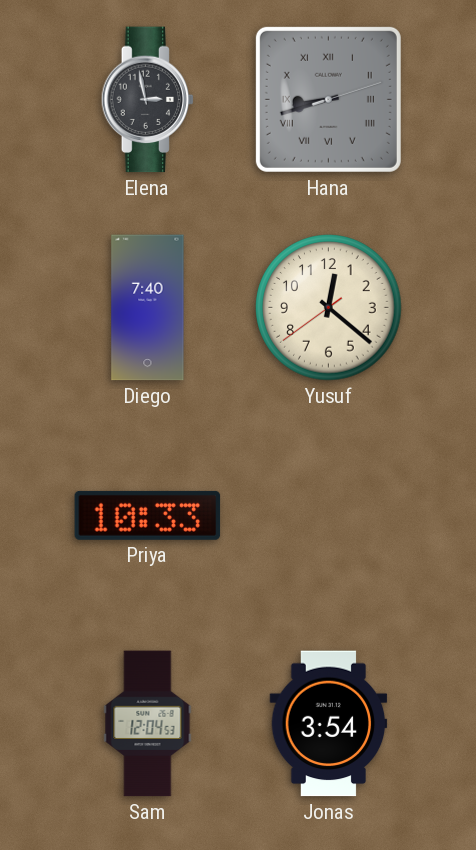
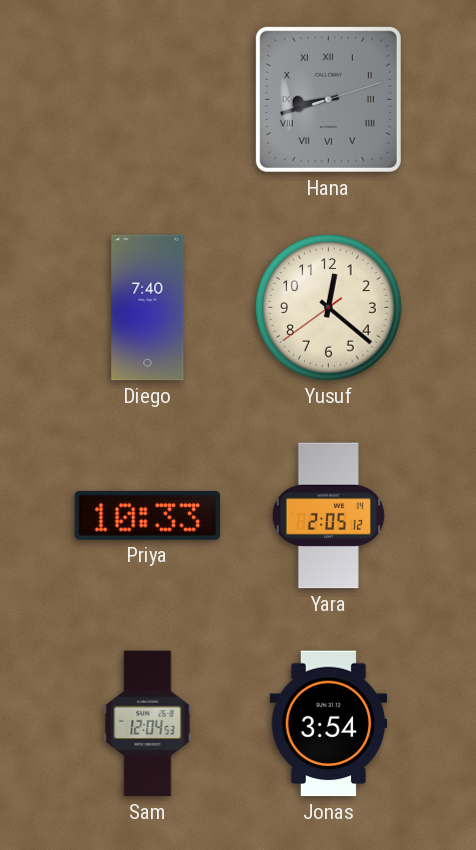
Elena: 2:58 -> none
Yara: none -> 2:05
